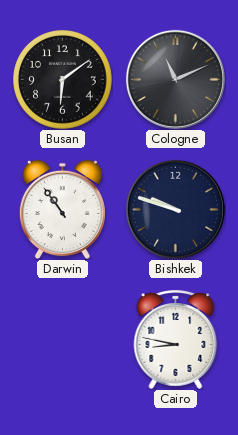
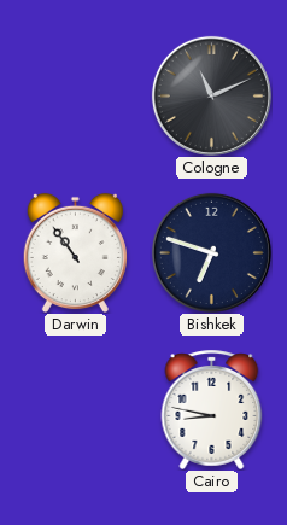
Busan: 6:09 -> none
Bishkek: 9:48 -> 6:48
